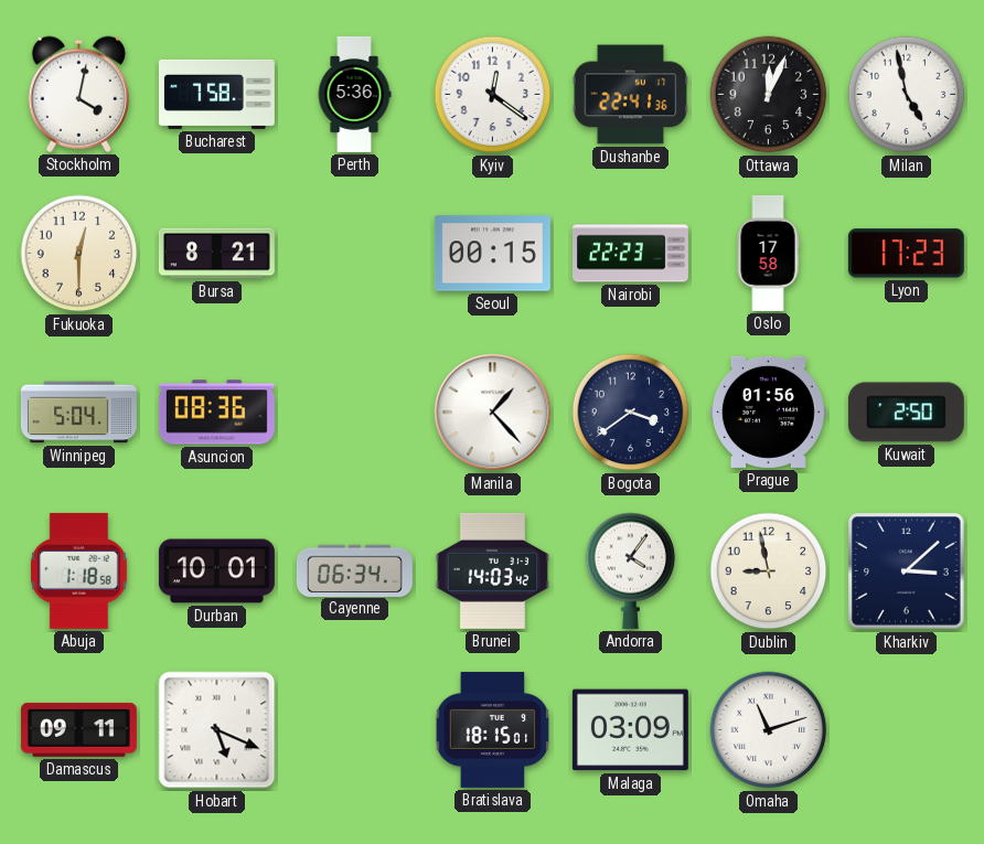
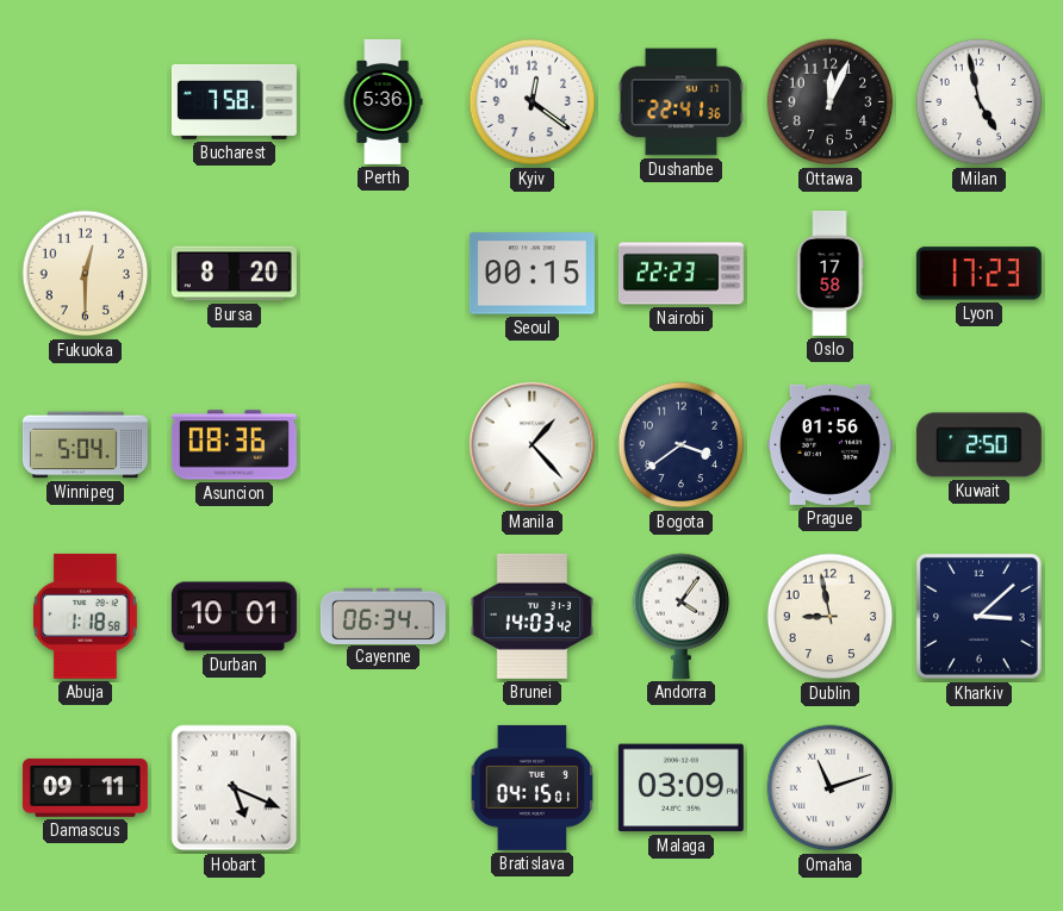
Stockholm: 4:02 -> none
Bursa: 8:21 -> 8:20
Bratislava: 18:15 -> 04:15
